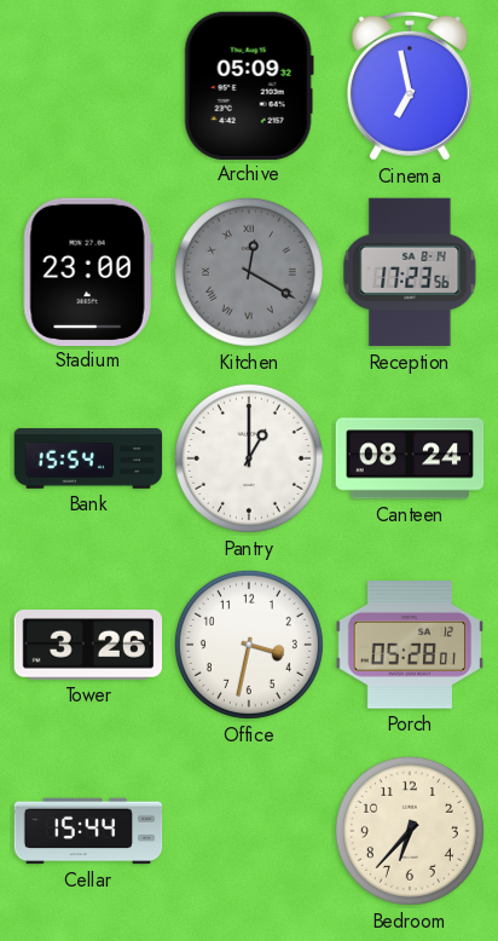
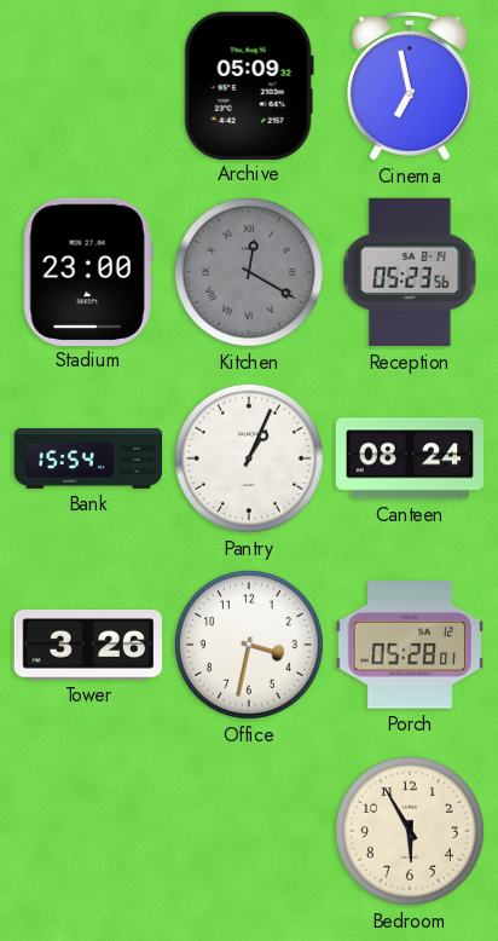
Reception: 17:23 -> 05:23
Pantry: 1:00 -> 1:04
Cellar: 15:44 -> none
Bedroom: 6:37 -> 5:55
